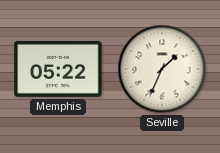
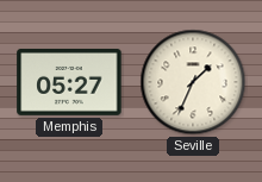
Memphis: 05:22 -> 05:27
